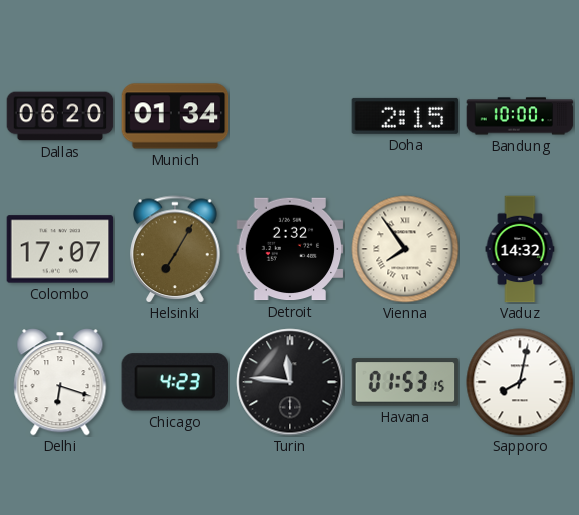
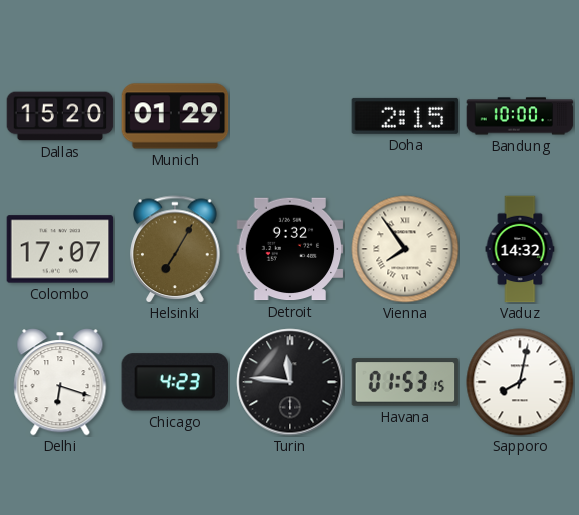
Dallas: 06:20 -> 15:20
Munich: 01:34 -> 01:29
Detroit: 2:32 -> 9:32
